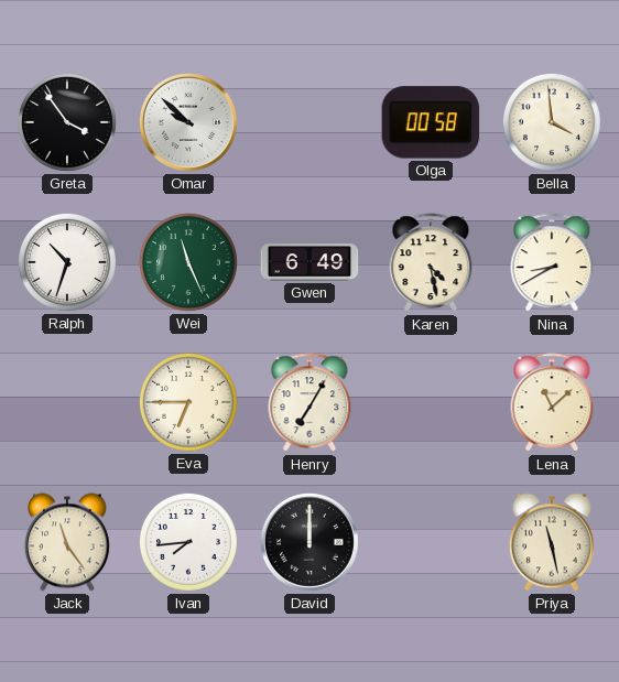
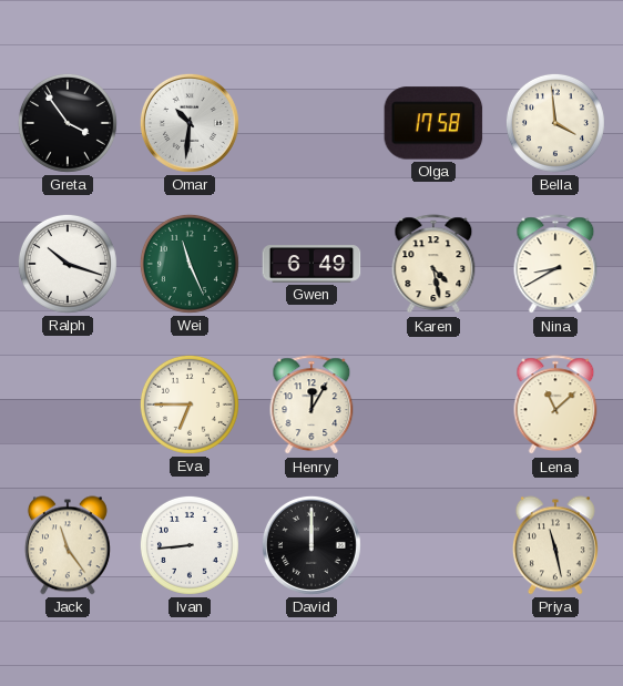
Omar: 9:52 -> 10:31
Olga: 00:58 -> 17:58
Ralph: 10:33 -> 10:18
Henry: 7:05 -> 12:05
Ivan: 7:44 -> 8:44
